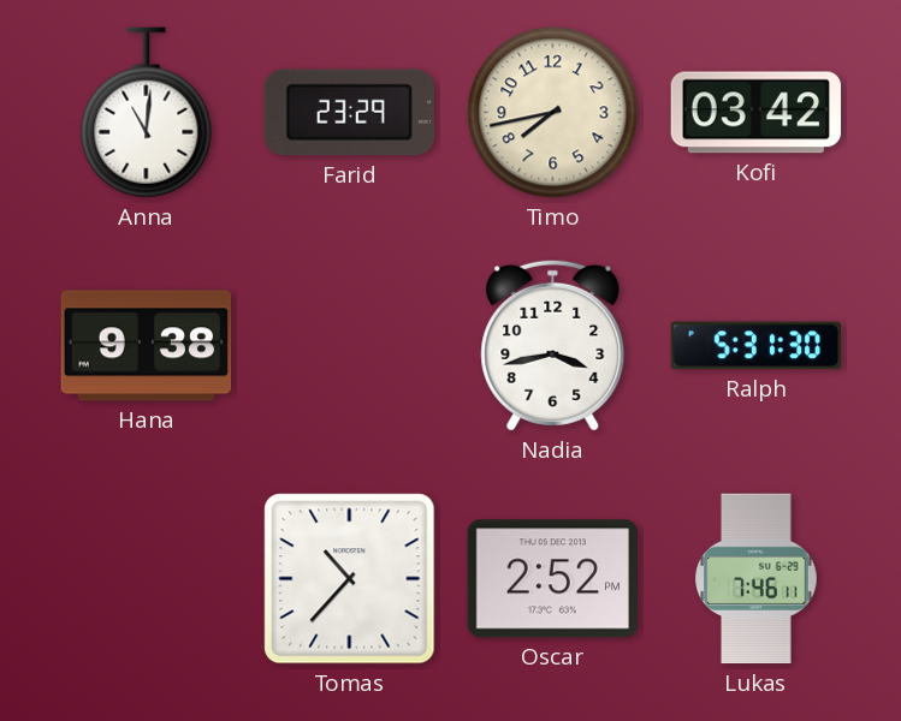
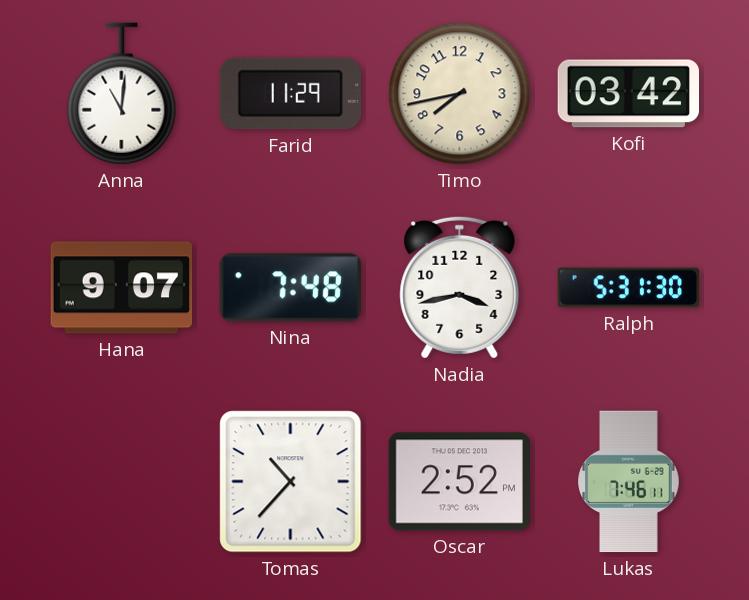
Farid: 23:29 -> 11:29
Hana: 9:38 -> 9:07
Nina: none -> 7:48
